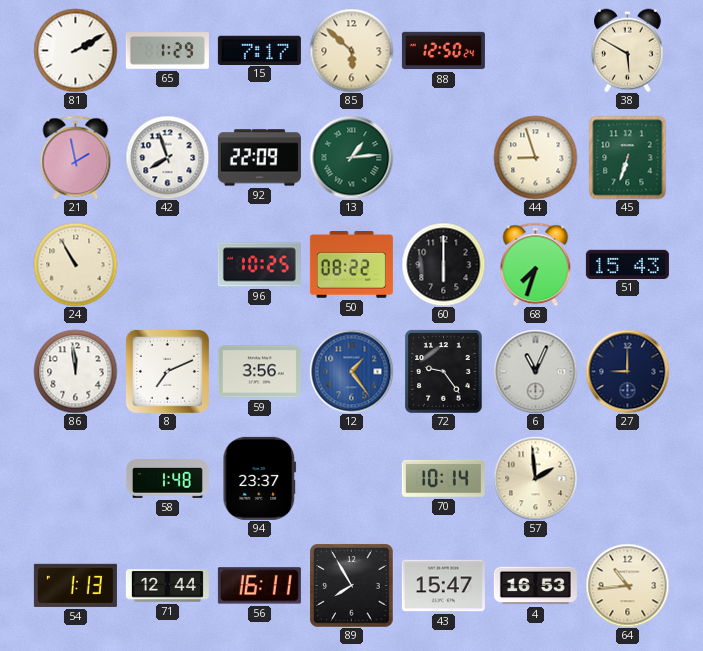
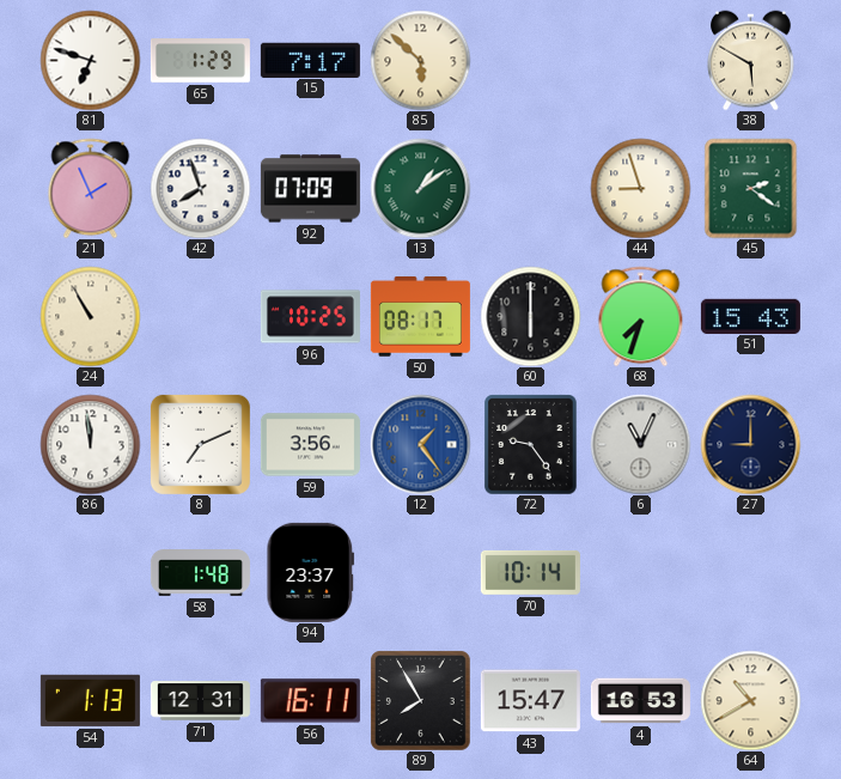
81: 2:10 -> 6:48
88: 12:50 -> none
21: 1:58 -> 1:56
92: 22:09 -> 07:09
13: 1:14 -> 1:09
45: 6:33 -> 2:21
50: 08:22 -> 08:17
57: 1:59 -> none
71: 12:44 -> 12:31
64: 10:44 -> 10:40
